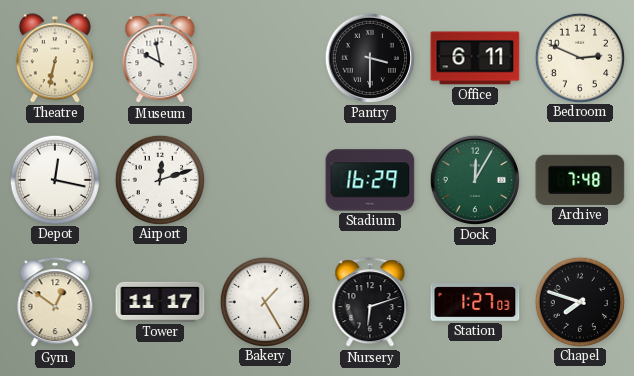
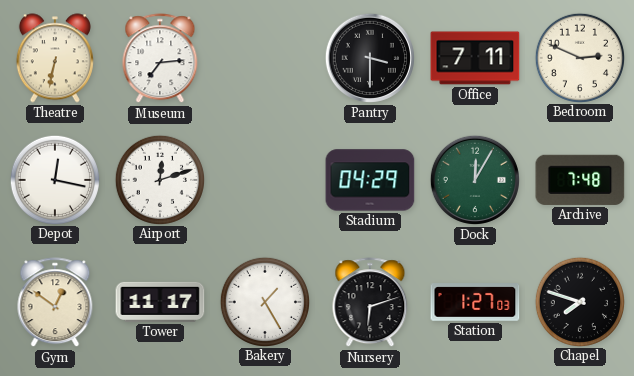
Museum: 9:58 -> 7:14
Office: 6:11 -> 7:11
Stadium: 16:29 -> 04:29
